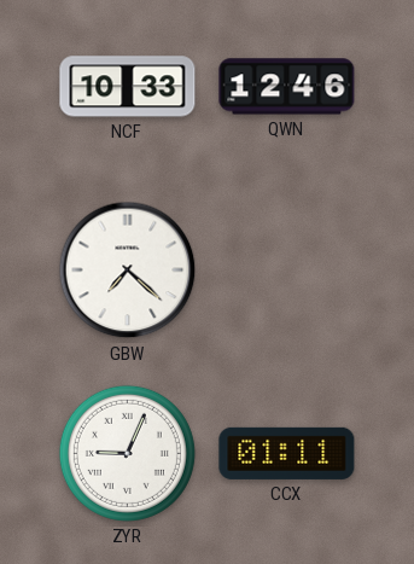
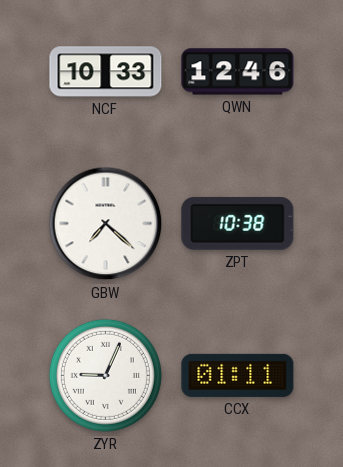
ZPT: none -> 10:38
